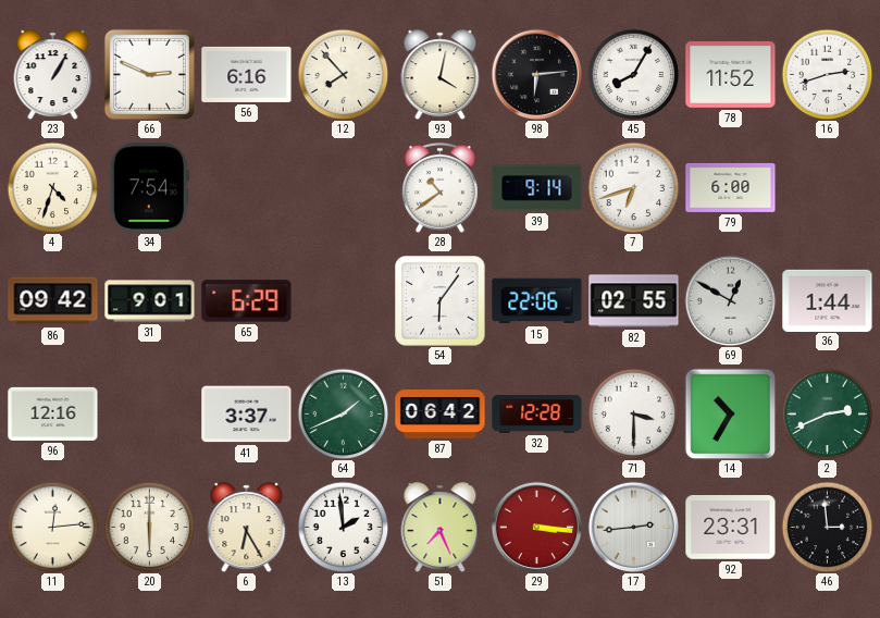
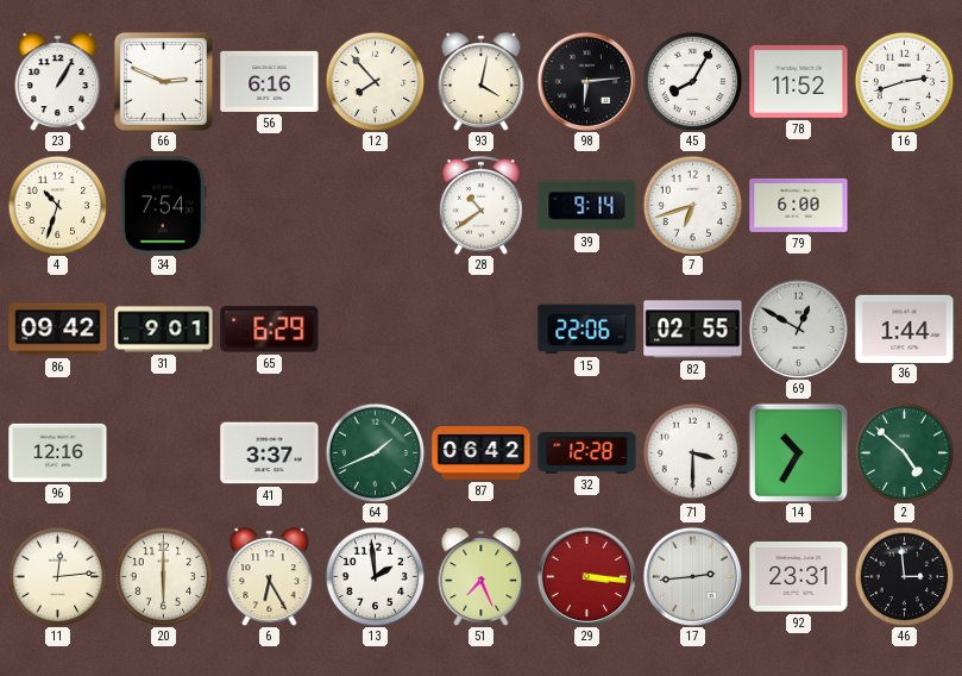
4: 4:33 -> 10:33
54: 6:06 -> none
2: 2:41 -> 4:52
